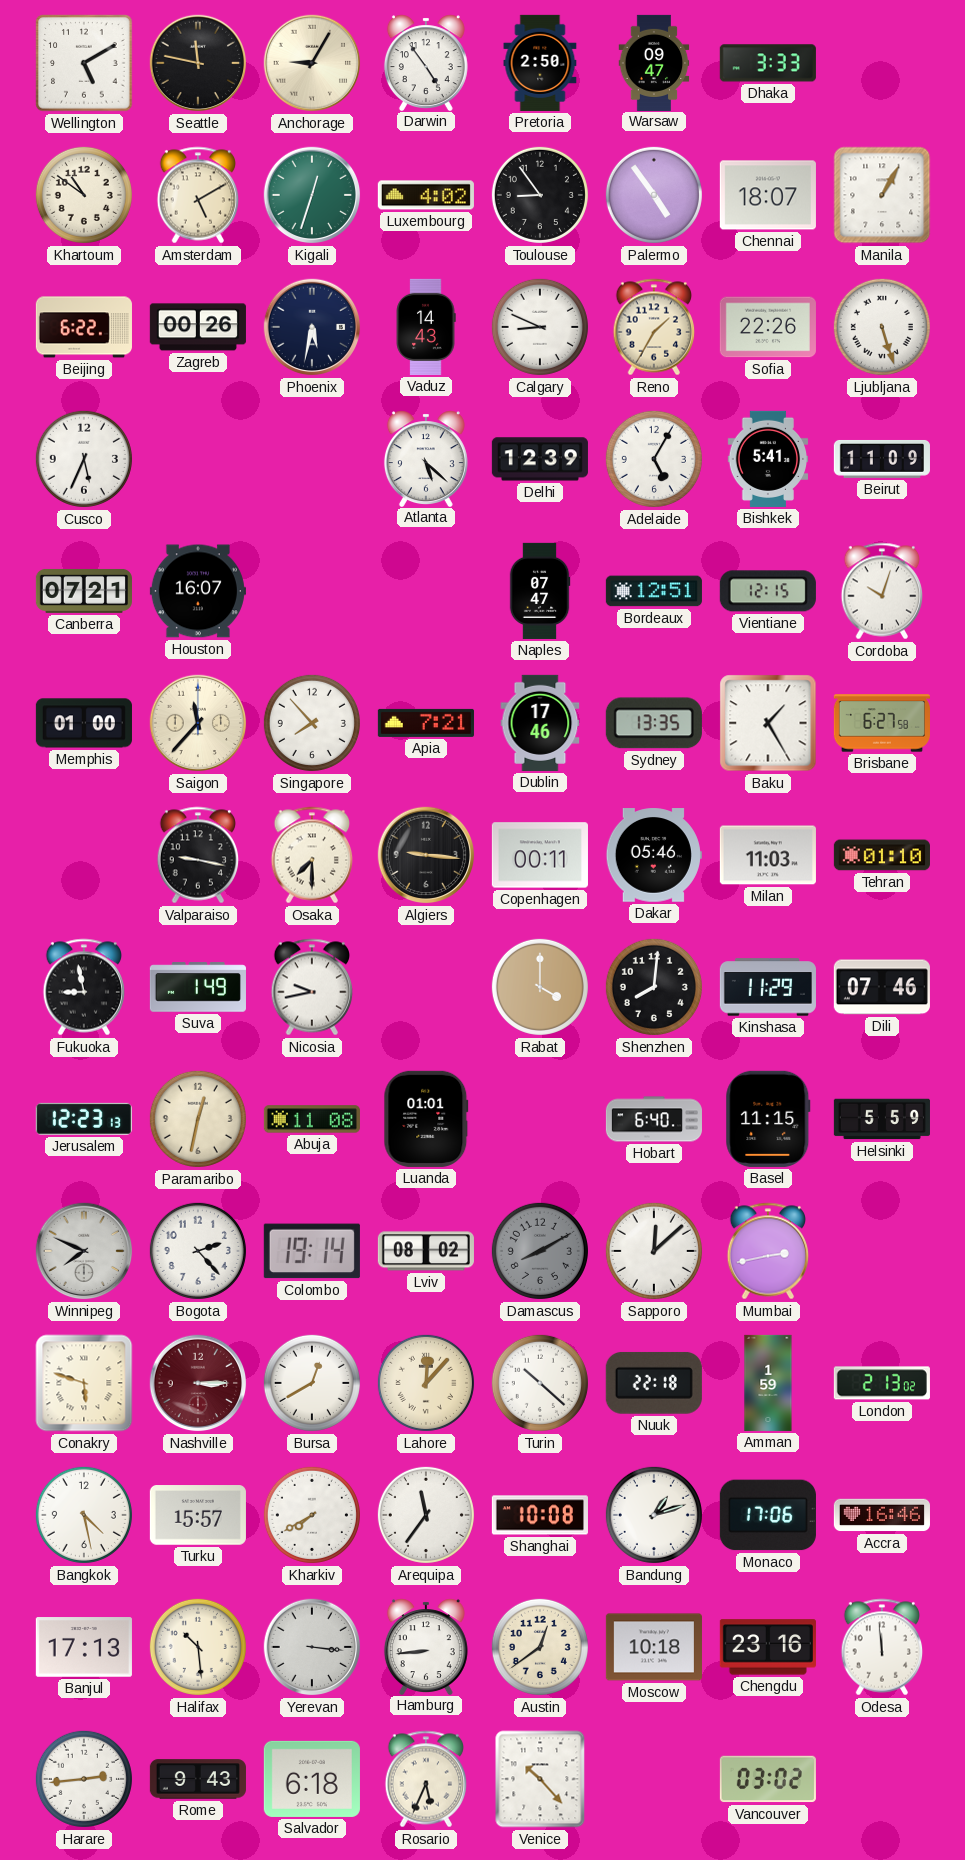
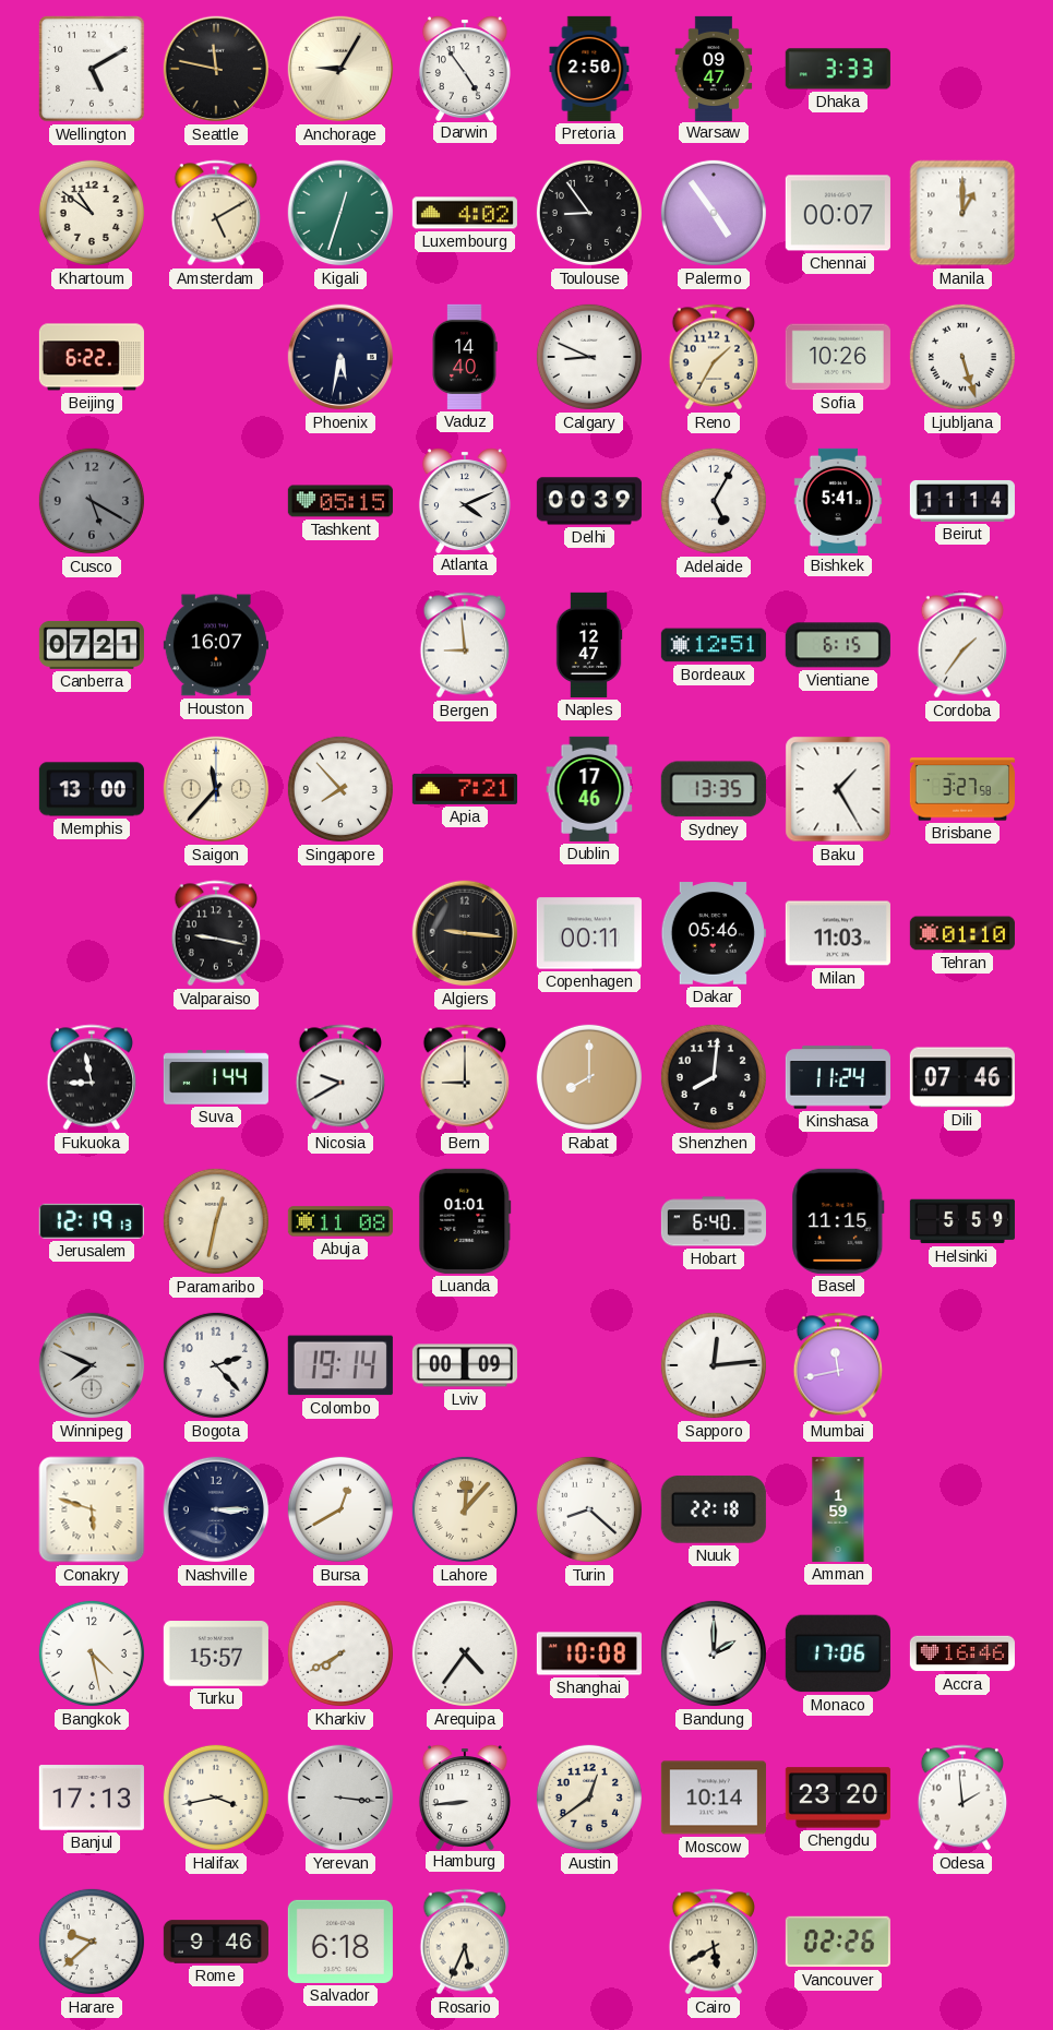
Chennai: 18:07 -> 00:07
Manila: 1:05 -> 1:00
Zagreb: 00:26 -> none
Vaduz: 14:43 -> 14:40
Sofia: 22:26 -> 10:26
Cusco: 5:34 -> 5:20
Cusco dial: white -> grey
Tashkent: none -> 05:15
Atlanta: 5:22 -> 4:11
Delhi: 12:39 -> 00:39
Beirut: 11:09 -> 11:14
Bergen: none -> 8:59
Naples: 07:47 -> 12:47
Vientiane: 12:15 -> 6:15
Cordoba: 10:03 -> 1:36
Memphis: 01:00 -> 13:00
Brisbane: 6:27 -> 3:27
Osaka: 7:30 -> none
Suva: 1:49 -> 1:44
Nicosia: 9:43 -> 9:40
Bern: none -> 9:00
Rabat: 4:00 -> 8:00
Kinshasa: 11:29 -> 11:24
Jerusalem: 12:23 -> 12:19
Lviv: 08:02 -> 00:09
Damascus: 8:10 -> none
Sapporo: 12:08 -> 12:14
Mumbai: 2:43 -> 11:43
Nashville dial: burgundy -> navy
Turin: 10:22 -> 8:22
London: 2:13 -> none
Arequipa: 11:36 -> 4:36
Bandung: 1:12 -> 2:00
Halifax: 10:29 -> 3:43
Moscow: 10:18 -> 10:14
Chengdu: 23:16 -> 23:20
Odesa: 11:59 -> 1:59
Harare: 2:44 -> 9:38
Rome: 9:43 -> 9:46
Venice: 10:23 -> none
Cairo: none -> 5:40
Vancouver: 03:02 -> 02:26
